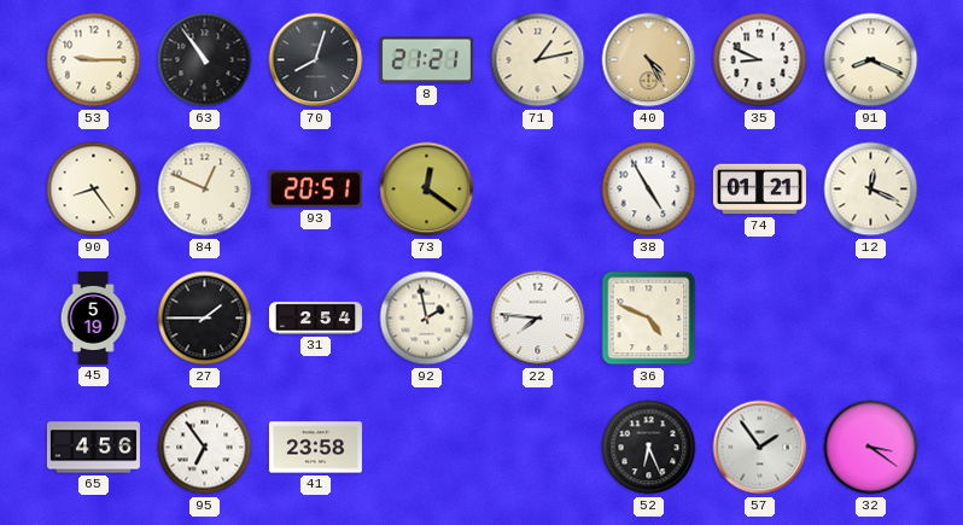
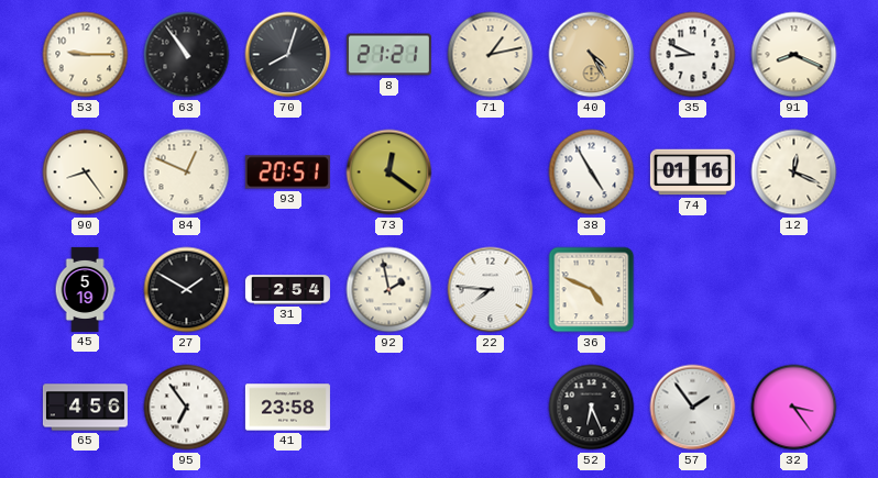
74: 01:21 -> 01:16
27: 1:45 -> 1:50
32: 3:21 -> 3:24
